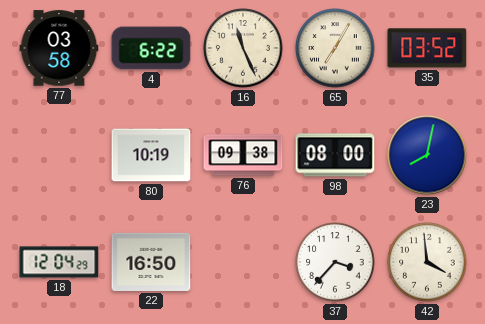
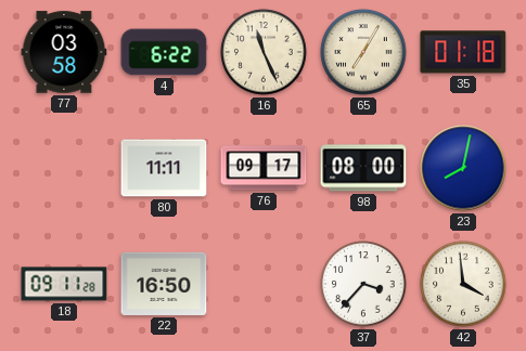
35: 03:52 -> 01:18
80: 10:19 -> 11:11
76: 09:38 -> 09:17
18: 12:04 -> 09:11
